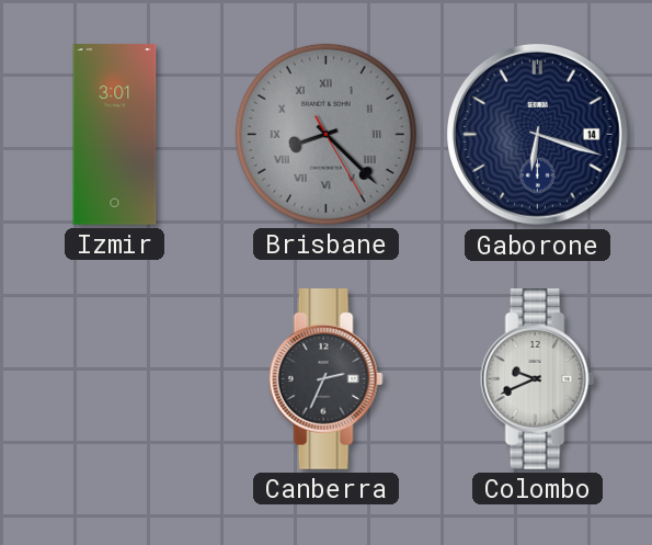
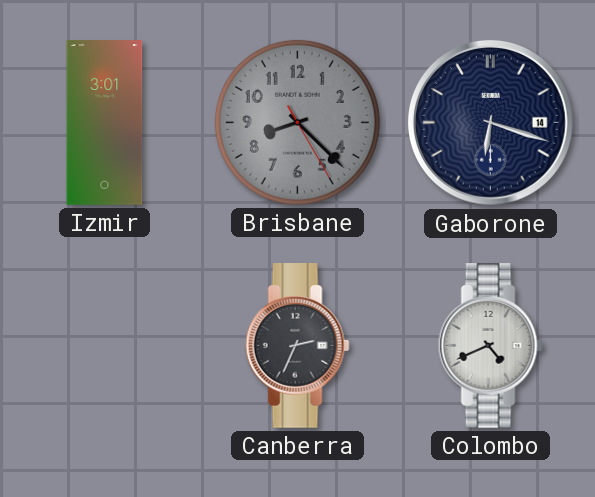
Brisbane numerals: Roman -> Arabic
Colombo: 9:41 -> 4:41
